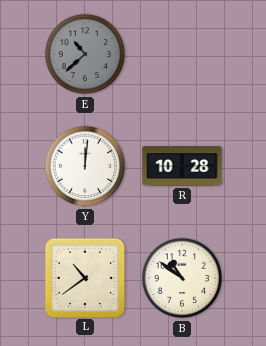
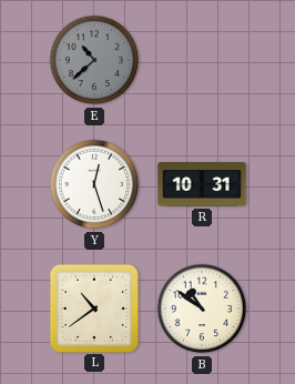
Y: 12:01 -> 12:27
R: 10:28 -> 10:31
